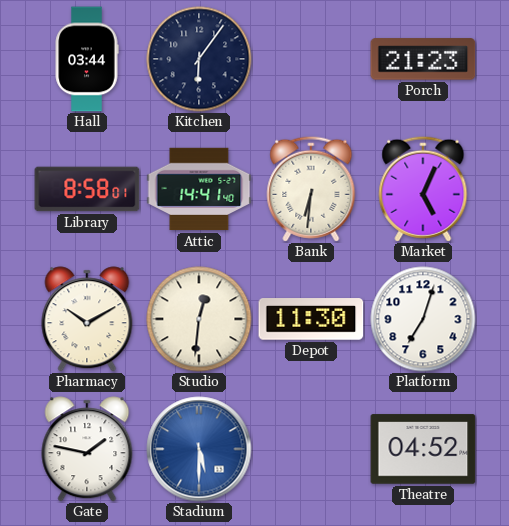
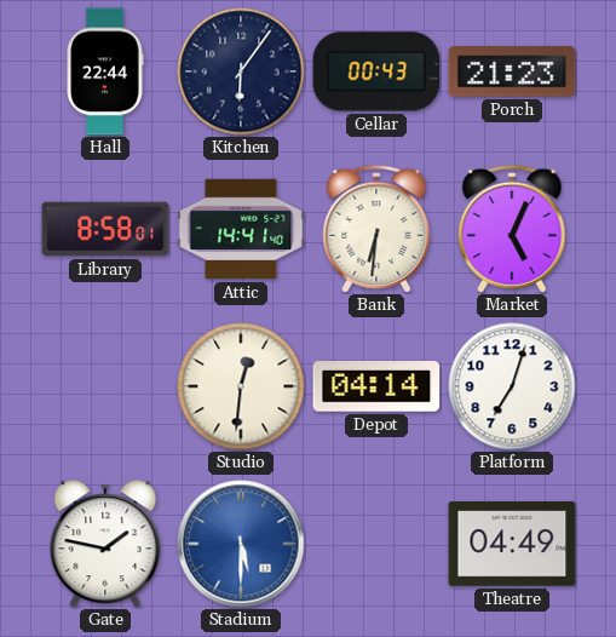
Hall: 03:44 -> 22:44
Cellar: none -> 00:43
Pharmacy: 10:10 -> none
Depot: 11:30 -> 04:14
Theatre: 04:52 -> 04:49
